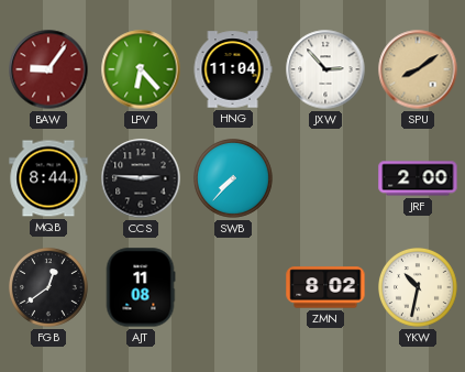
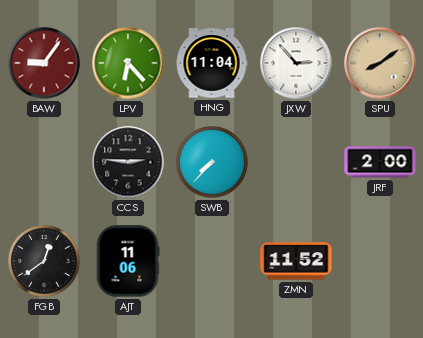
MQB: 8:44 -> none
AJT: 11:08 -> 11:06
ZMN: 8:02 -> 11:52
YKW: 10:32 -> none
